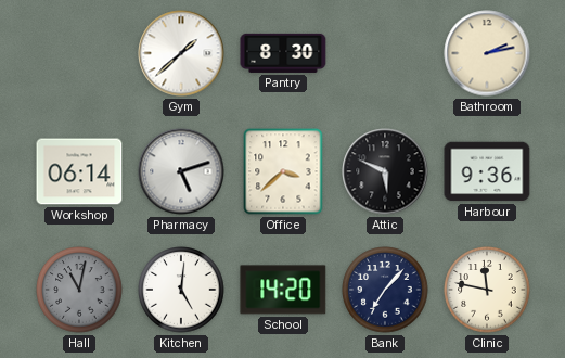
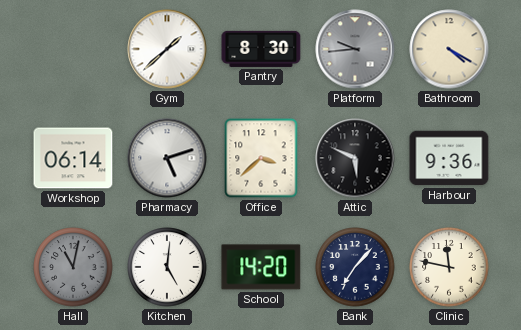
Platform: none -> 9:44
Bathroom: 2:13 -> 4:20
